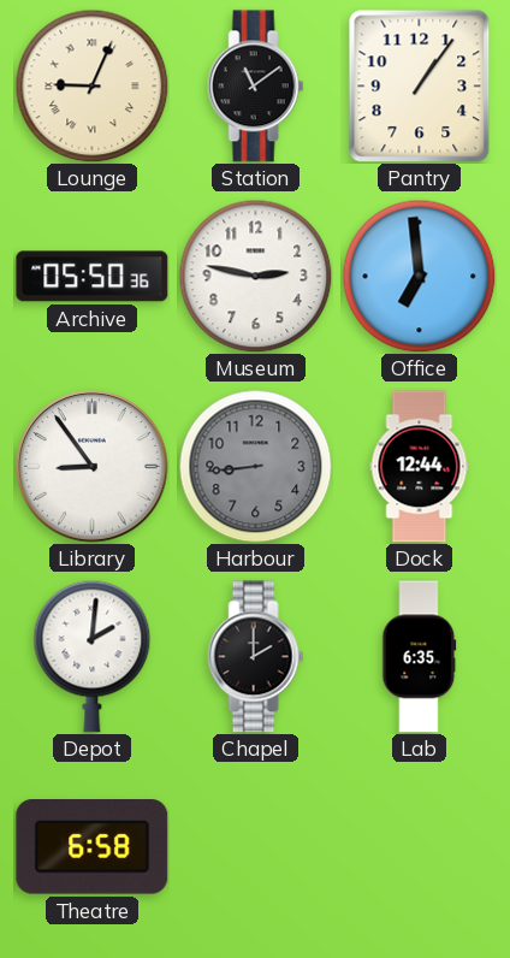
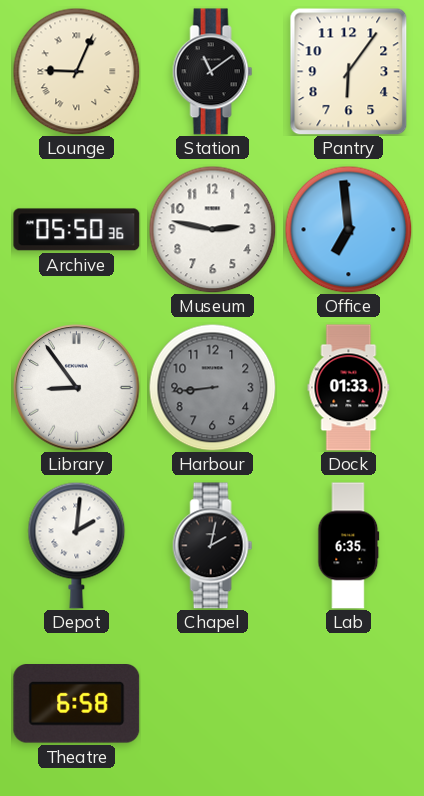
Pantry: 1:06 -> 6:06
Dock: 12:44 -> 01:33
Chapel: 2:00 -> 2:02
